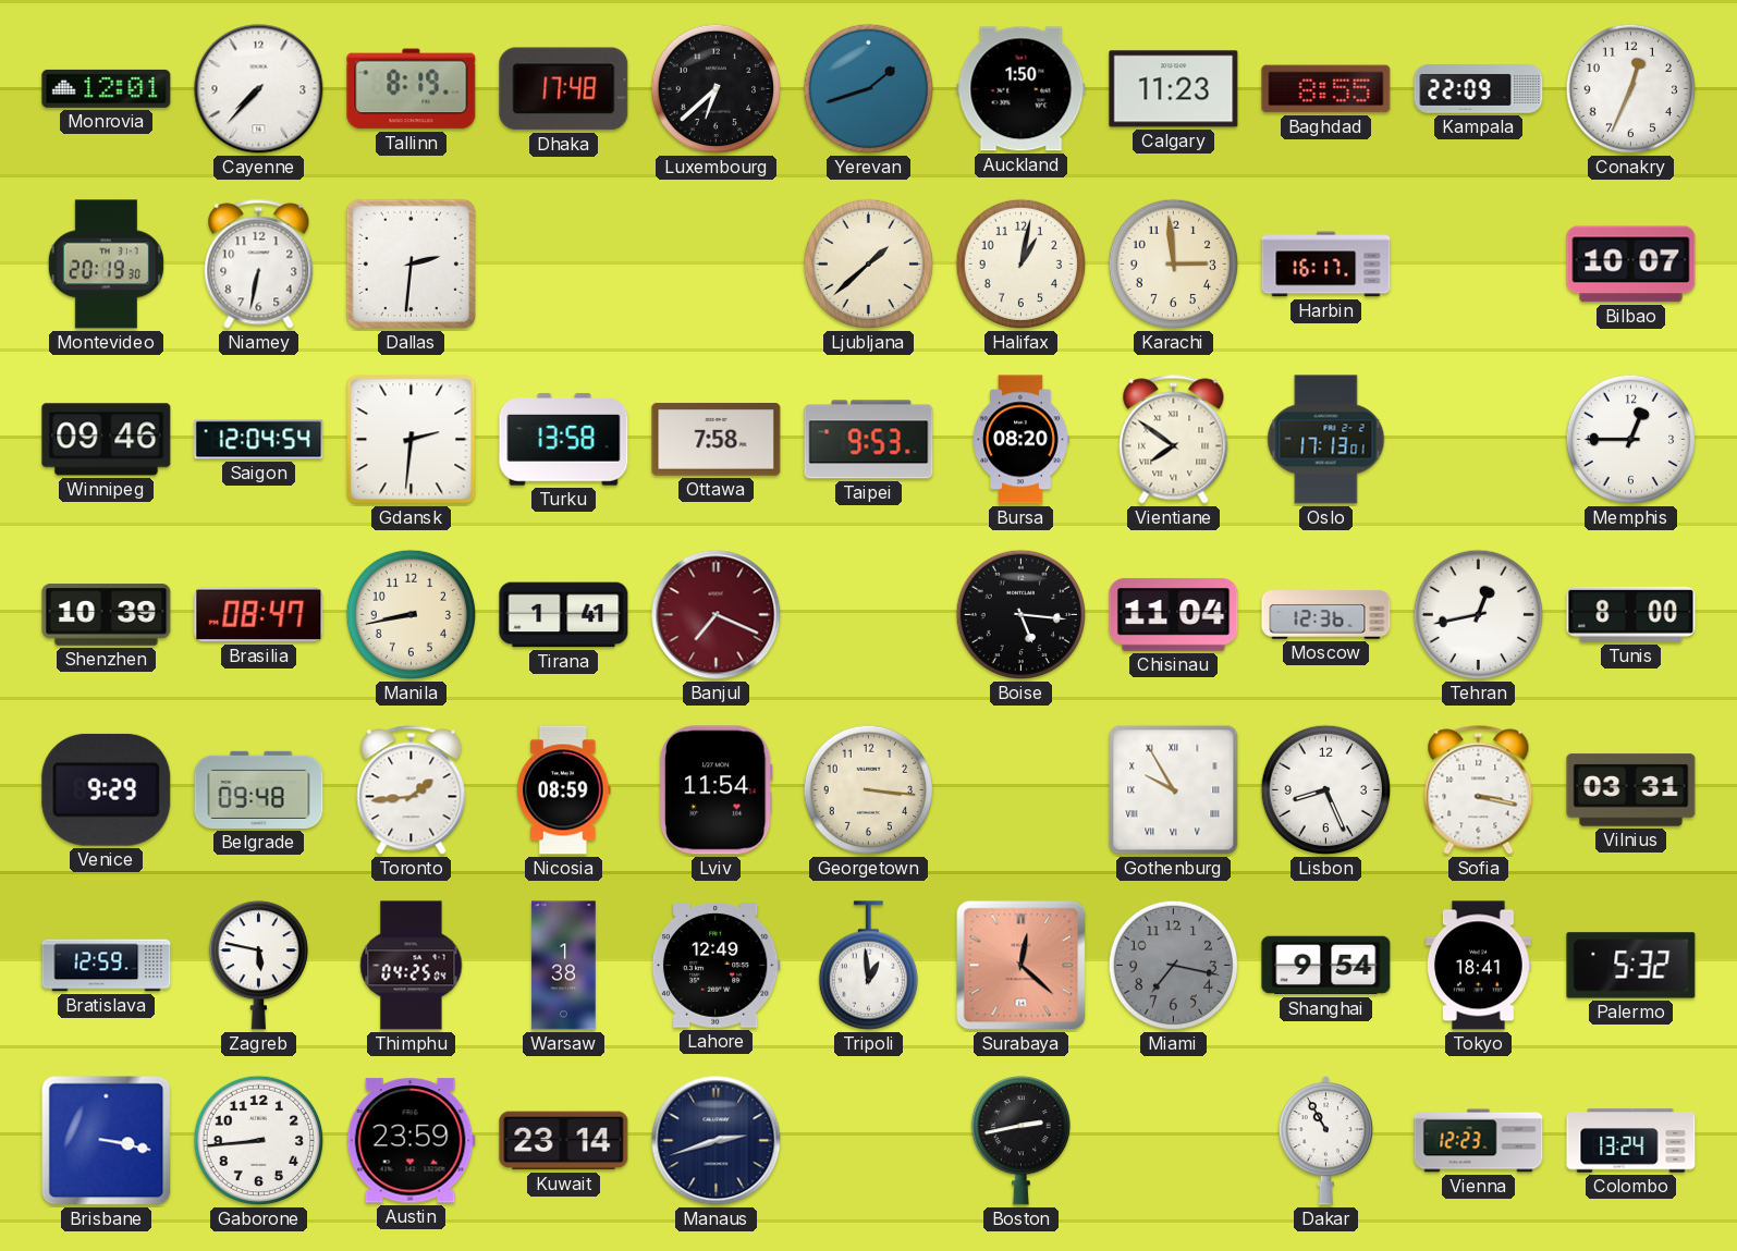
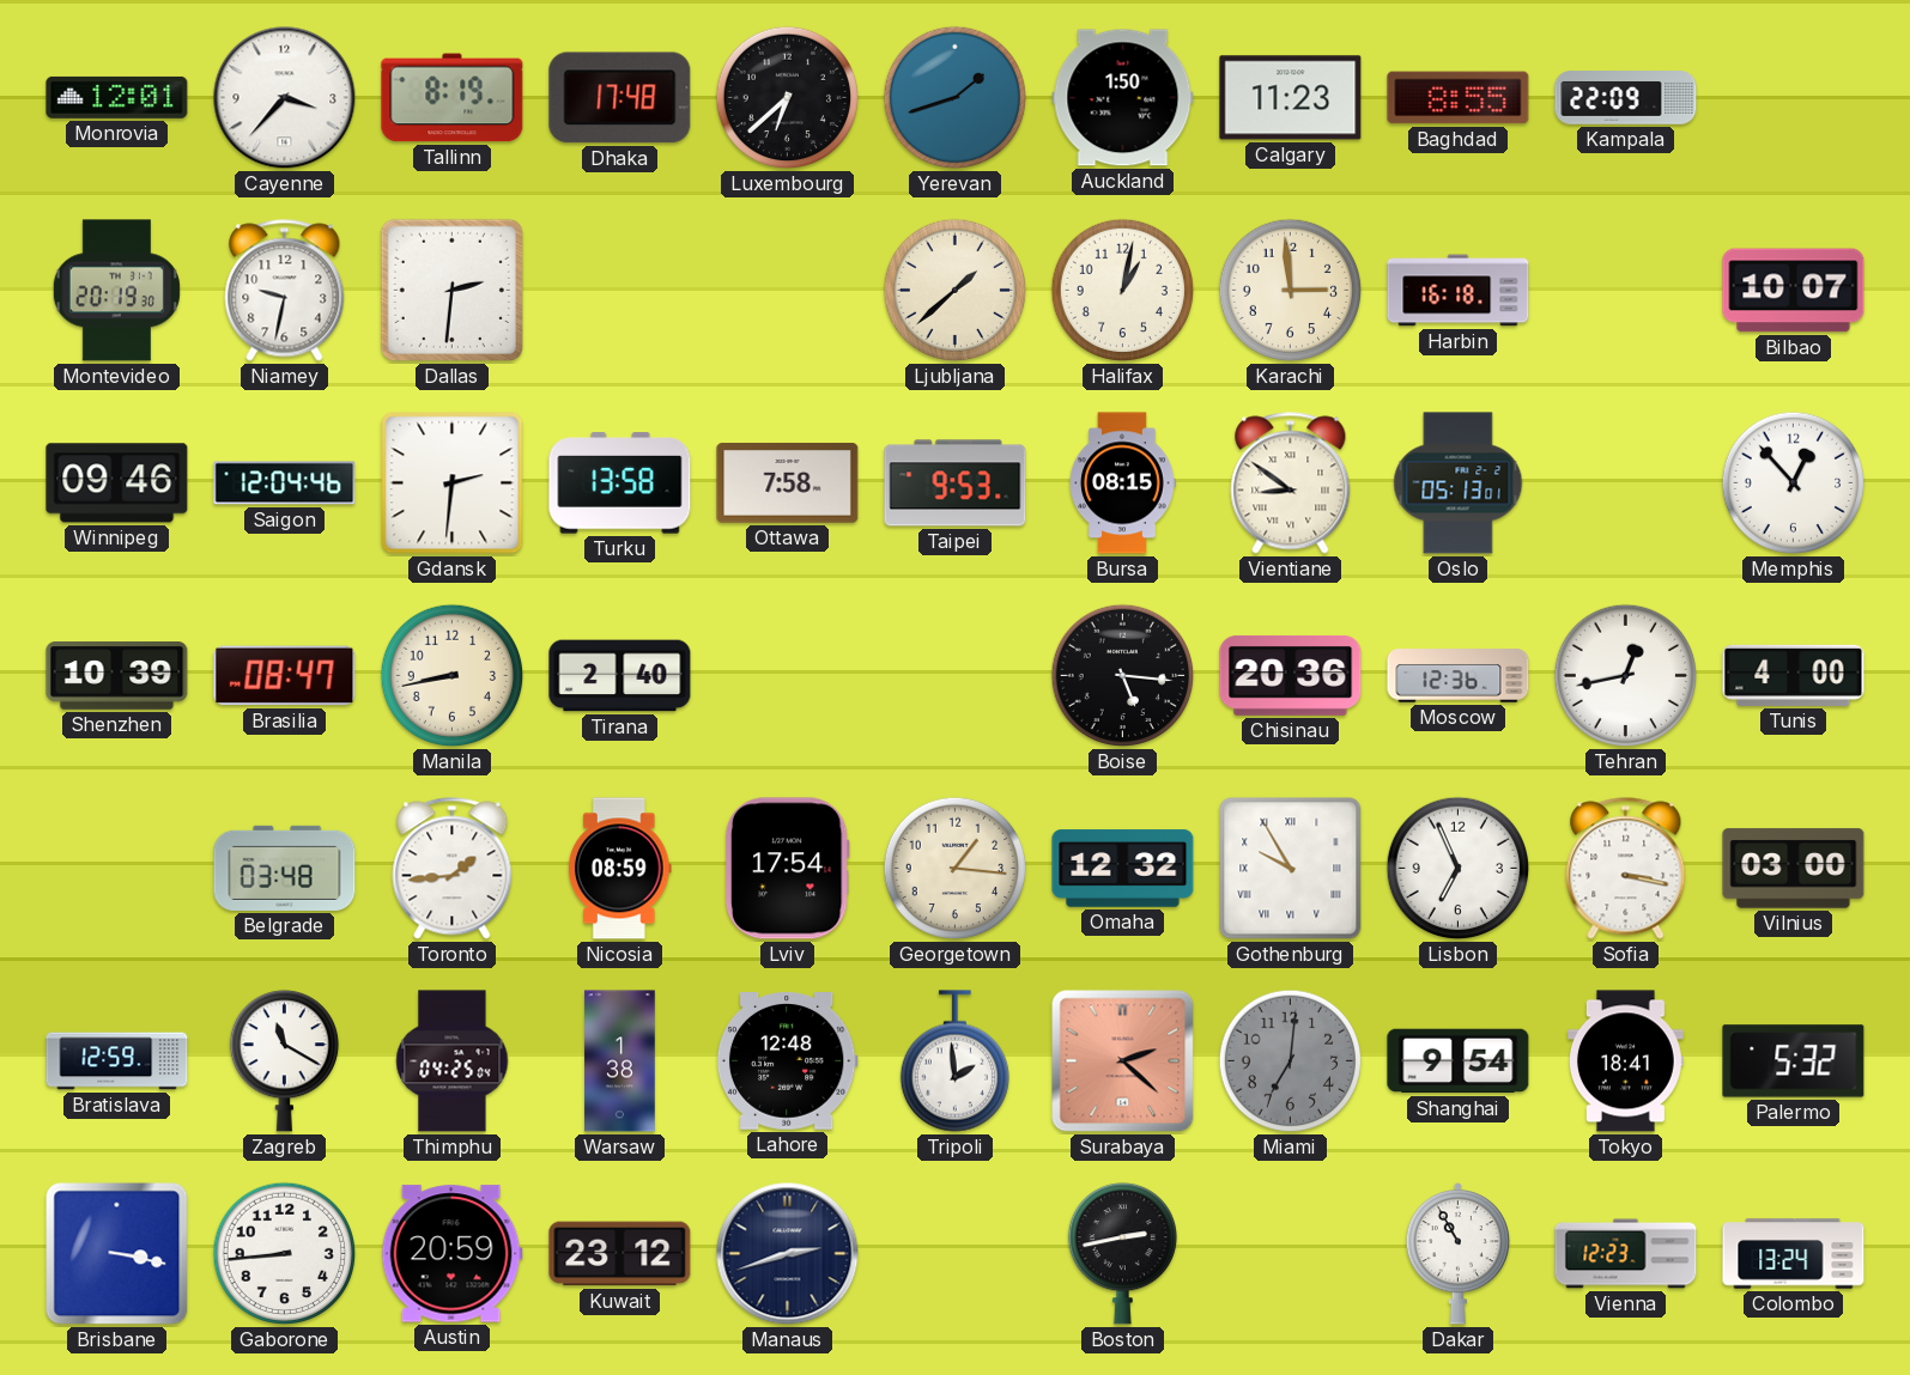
Cayenne: 7:37 -> 3:37
Conakry: 12:34 -> none
Niamey: 6:32 -> 9:32
Harbin: 16:17 -> 16:18
Saigon: 12:04:54 -> 12:04:46
Bursa: 08:20 -> 08:15
Vientiane: 7:51 -> 8:51
Oslo: 17:13 -> 05:13
Memphis: 12:45 -> 12:53
Tirana: 1:41 -> 2:40
Banjul: 7:19 -> none
Chisinau: 11:04 -> 20:36
Tunis: 8:00 -> 4:00
Venice: 9:29 -> none
Belgrade: 09:48 -> 03:48
Lviv: 11:54 -> 17:54
Georgetown: 3:16 -> 1:16
Omaha: none -> 12:32
Lisbon: 8:26 -> 6:56
Vilnius: 03:31 -> 03:00
Zagreb: 5:47 -> 11:20
Lahore: 12:49 -> 12:48
Tripoli: 12:59 -> 1:59
Surabaya: 12:22 -> 2:22
Miami: 7:17 -> 7:01
Austin: 23:59 -> 20:59
Kuwait: 23:14 -> 23:12
